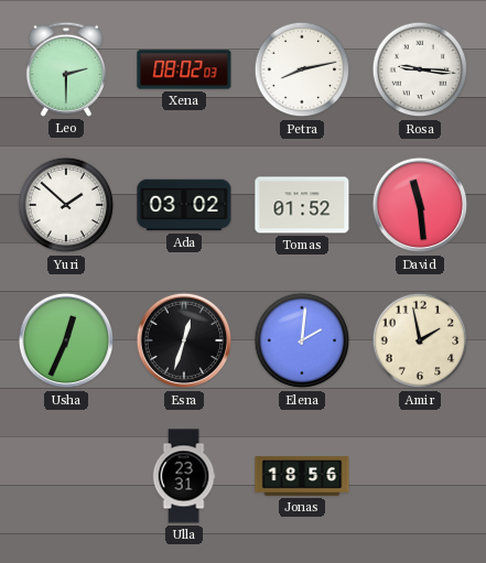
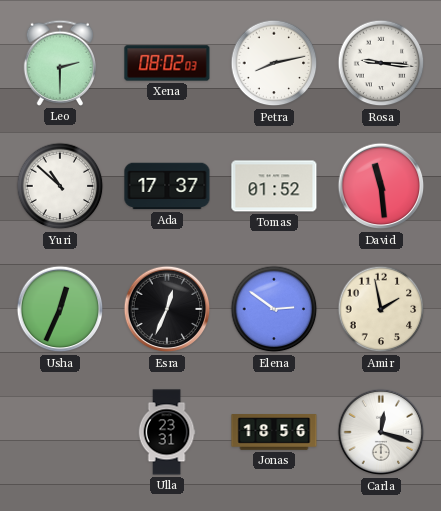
Yuri: 1:52 -> 10:52
Ada: 03:02 -> 17:37
Esra: 12:33 -> 12:34
Elena: 2:01 -> 2:51
Carla: none -> 12:18
